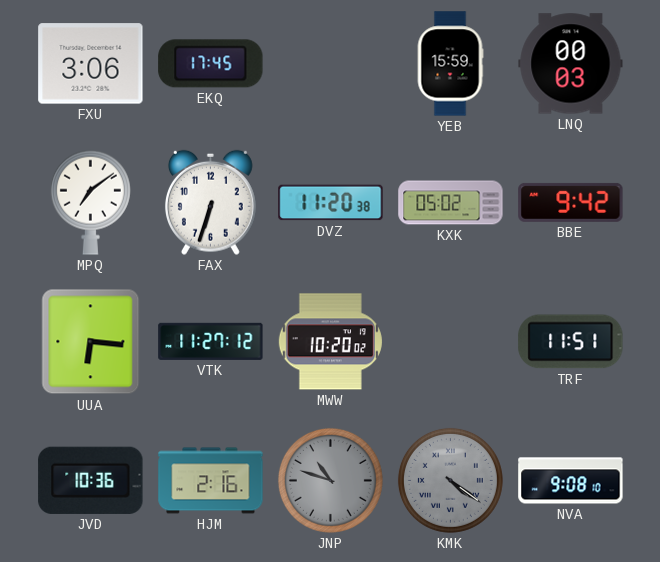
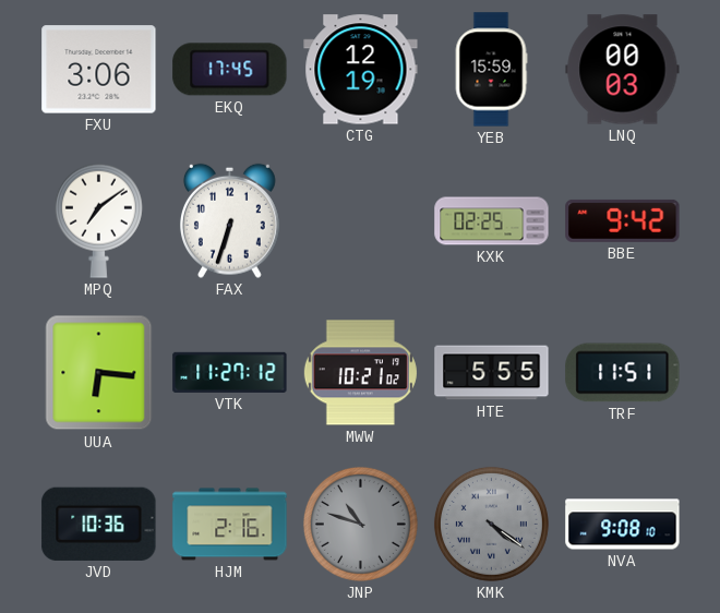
CTG: none -> 12:19
DVZ: 11:20 -> none
KXK: 05:02 -> 02:25
MWW: 10:20 -> 10:21
HTE: none -> 5:55
